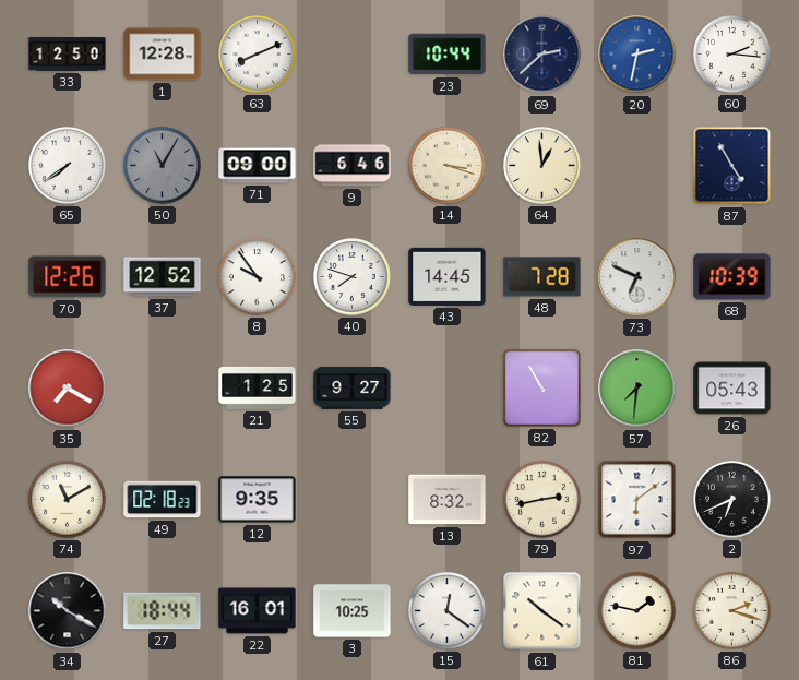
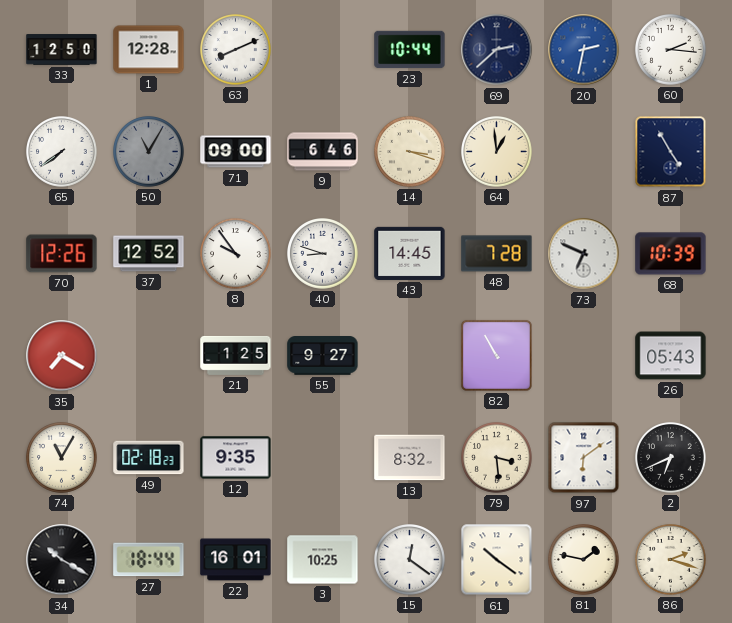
40: 7:48 -> 8:48
57: 7:31 -> none
74: 11:10 -> 11:05
79: 2:43 -> 3:29
